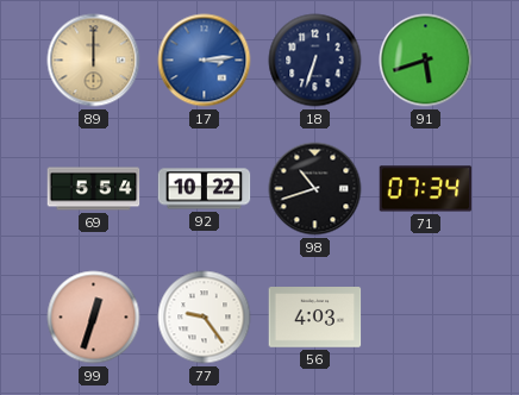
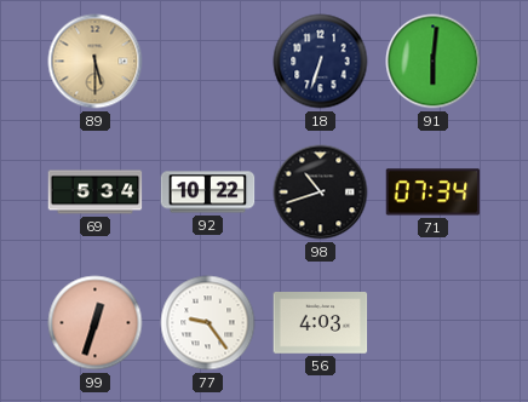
89: 12:00 -> 5:30
17: 3:14 -> none
91: 5:42 -> 6:01
69: 5:54 -> 5:34
